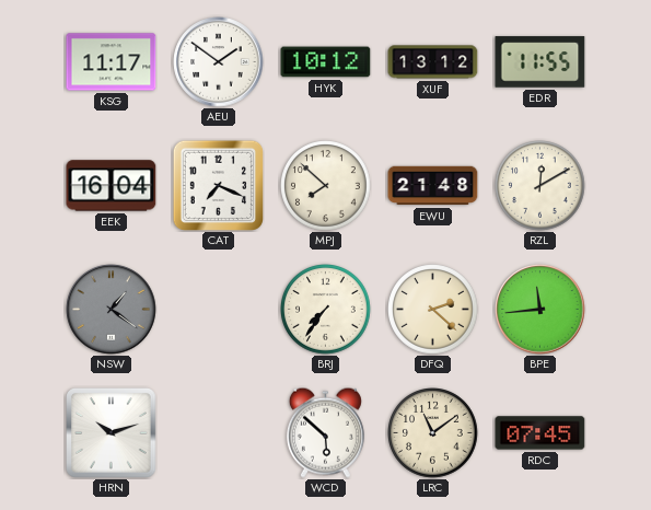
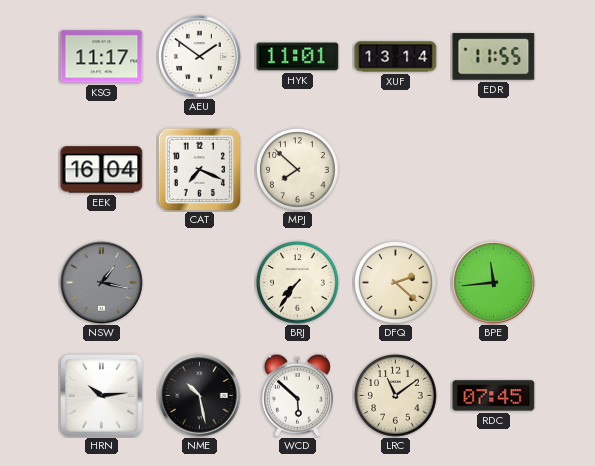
HYK: 10:12 -> 11:01
XUF: 13:12 -> 13:14
EWU: 21:48 -> none
RZL: 12:10 -> none
NSW: 1:21 -> 1:17
HRN: 10:12 -> 10:14
NME: none -> 10:28
